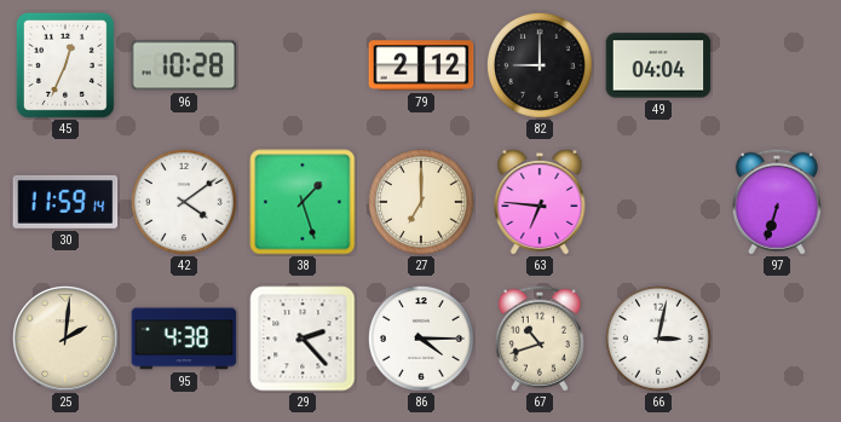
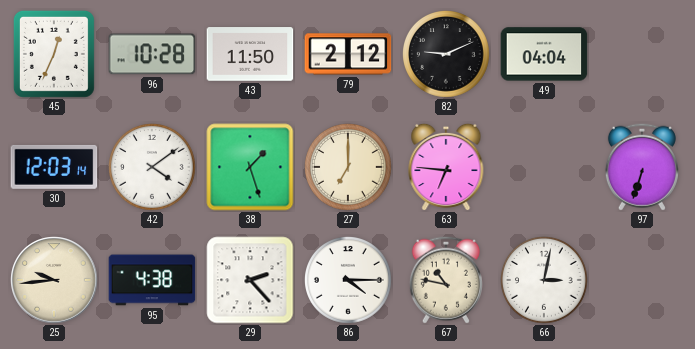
43: none -> 11:50
82: 9:00 -> 9:11
30: 11:59 -> 12:03
25: 2:01 -> 9:44
67: 10:42 -> 10:47
